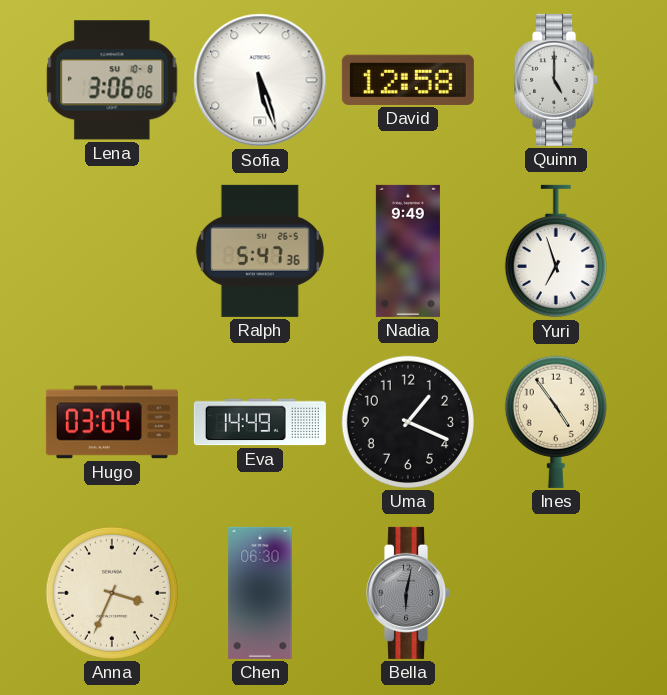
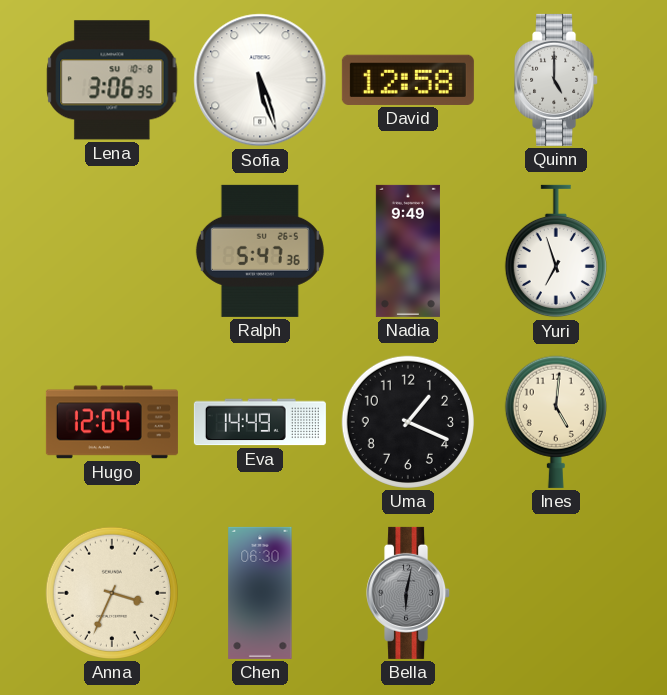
Lena: 3:06:06 -> 3:06:35
Hugo: 03:04 -> 12:04
Ines: 4:54 -> 5:01
